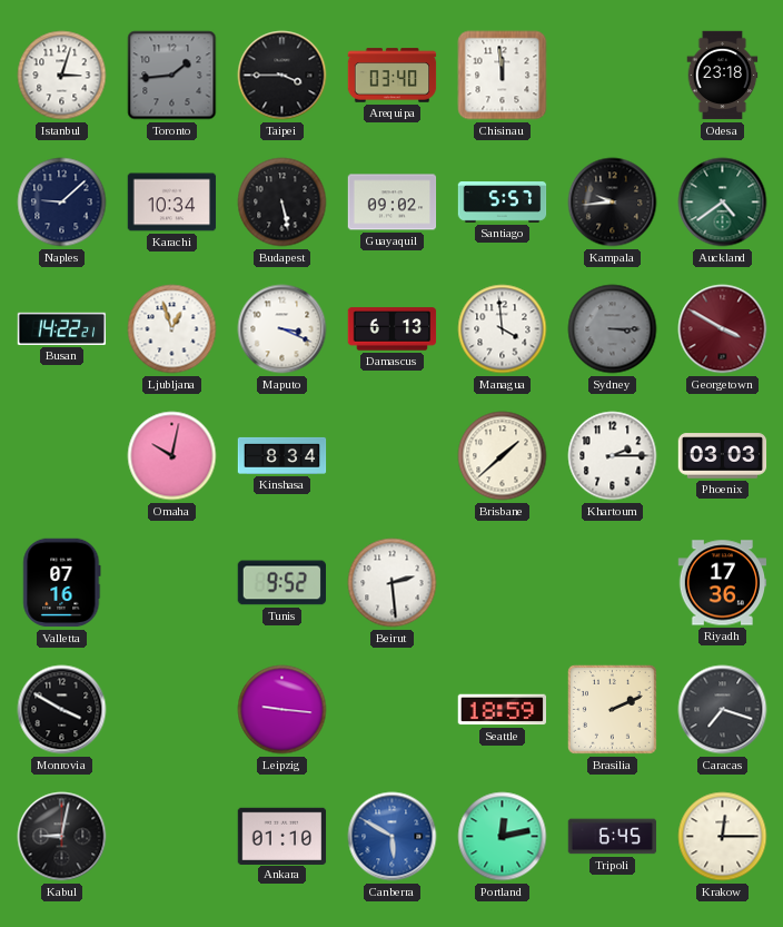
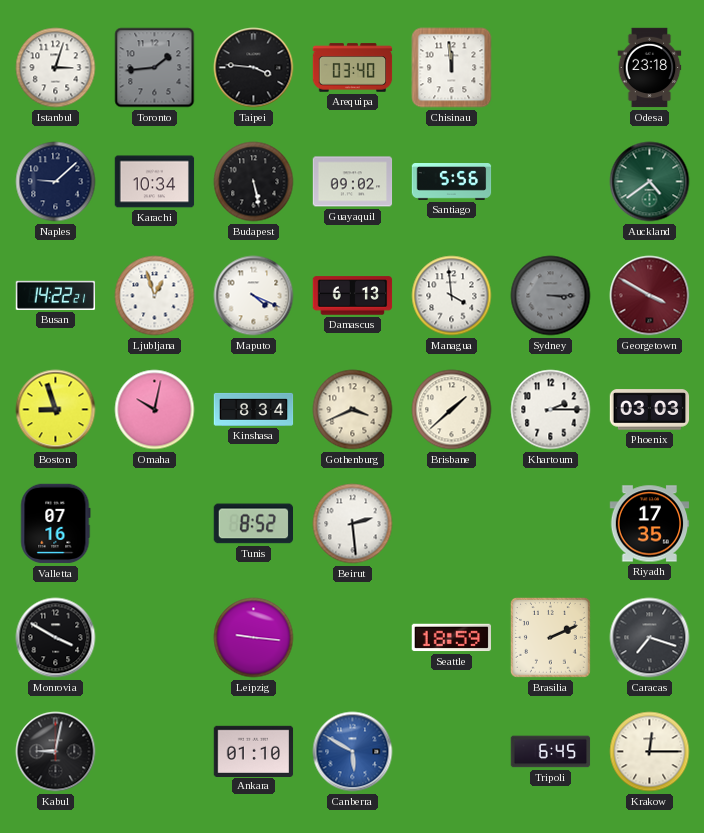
Taipei: 3:45 -> 3:46
Santiago: 5:57 -> 5:56
Kampala: 9:44 -> none
Maputo: 3:19 -> 4:19
Boston: none -> 8:57
Gothenburg: none -> 3:41
Tunis: 9:52 -> 8:52
Riyadh: 17:36 -> 17:35
Portland: 12:13 -> none
